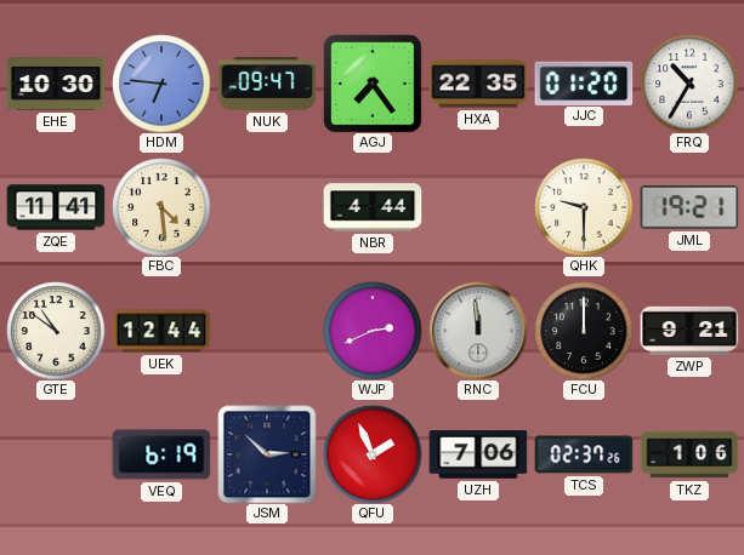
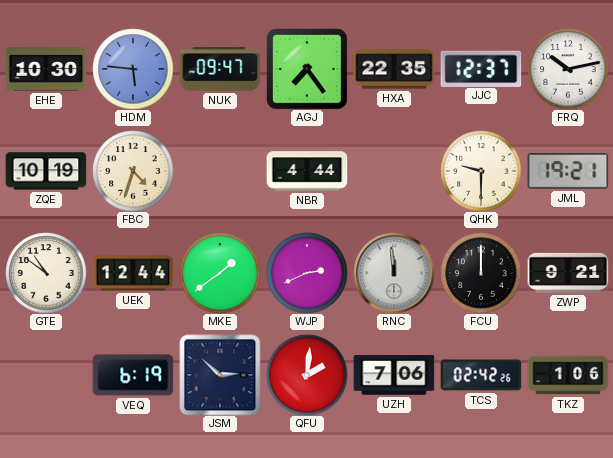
HDM: 6:46 -> 5:46
JJC: 01:20 -> 12:37
FRQ: 10:35 -> 10:13
ZQE: 11:41 -> 10:19
FBC: 4:29 -> 4:33
MKE: none -> 1:39
QFU: 1:56 -> 2:01
TCS: 02:37 -> 02:42
